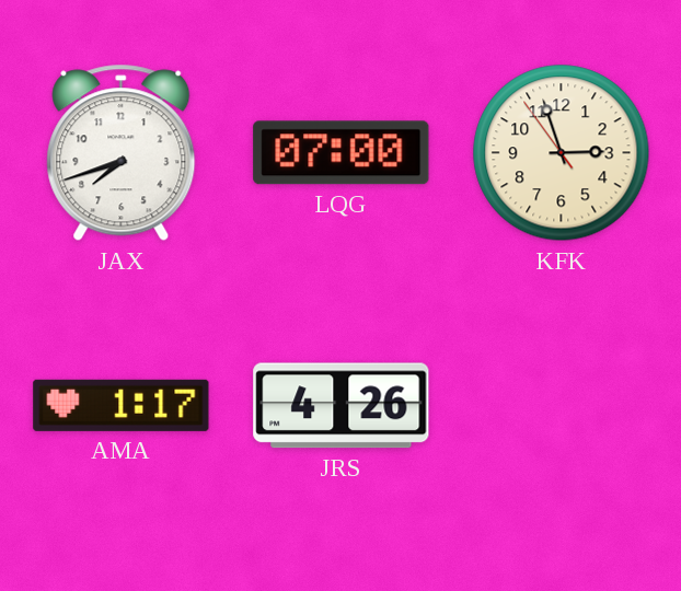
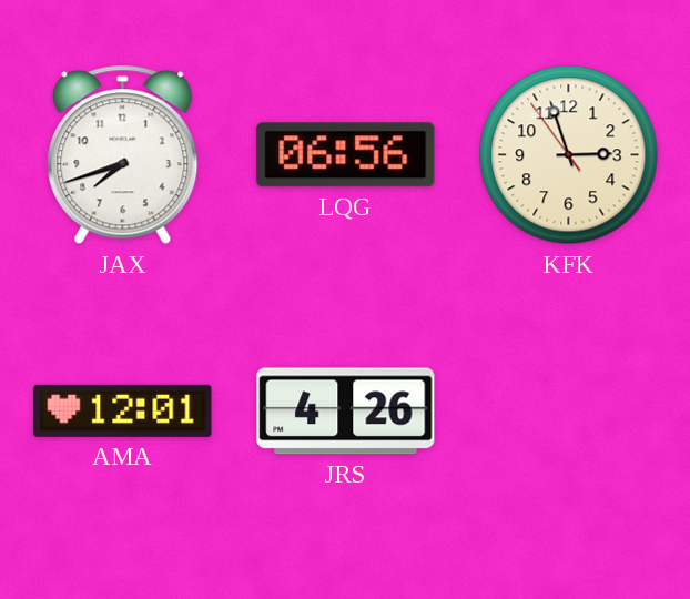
LQG: 07:00 -> 06:56
AMA: 1:17 -> 12:01
